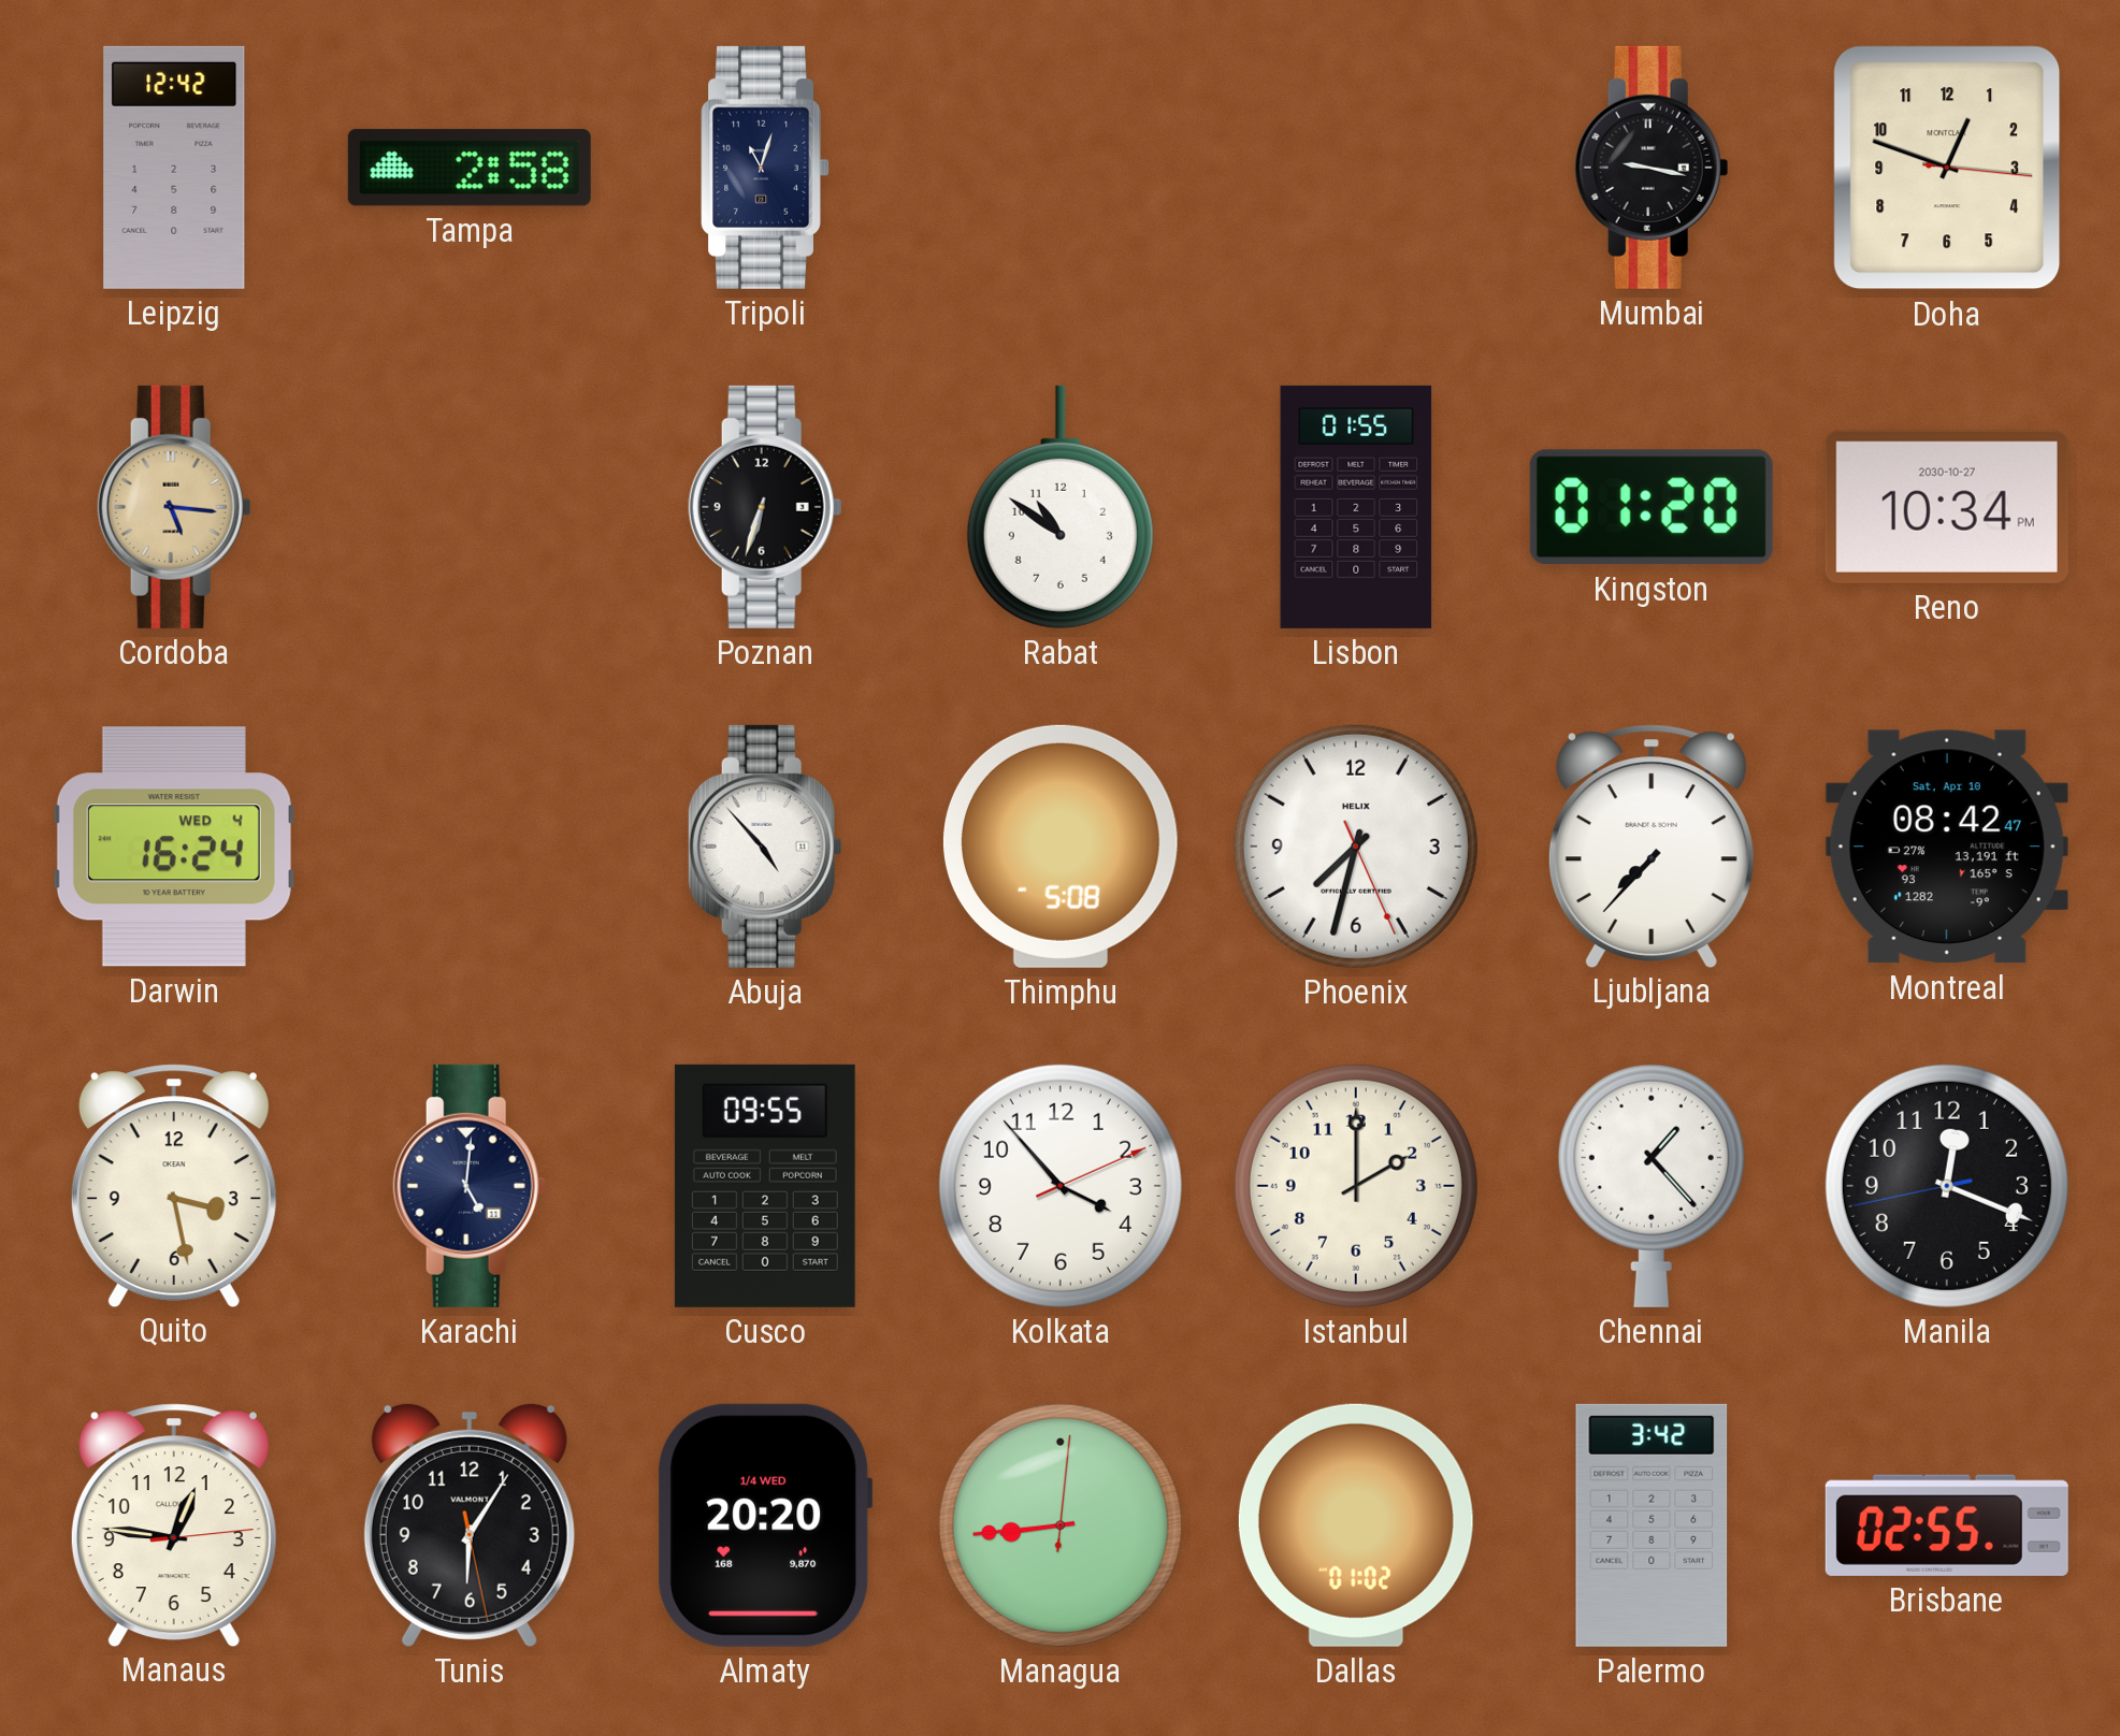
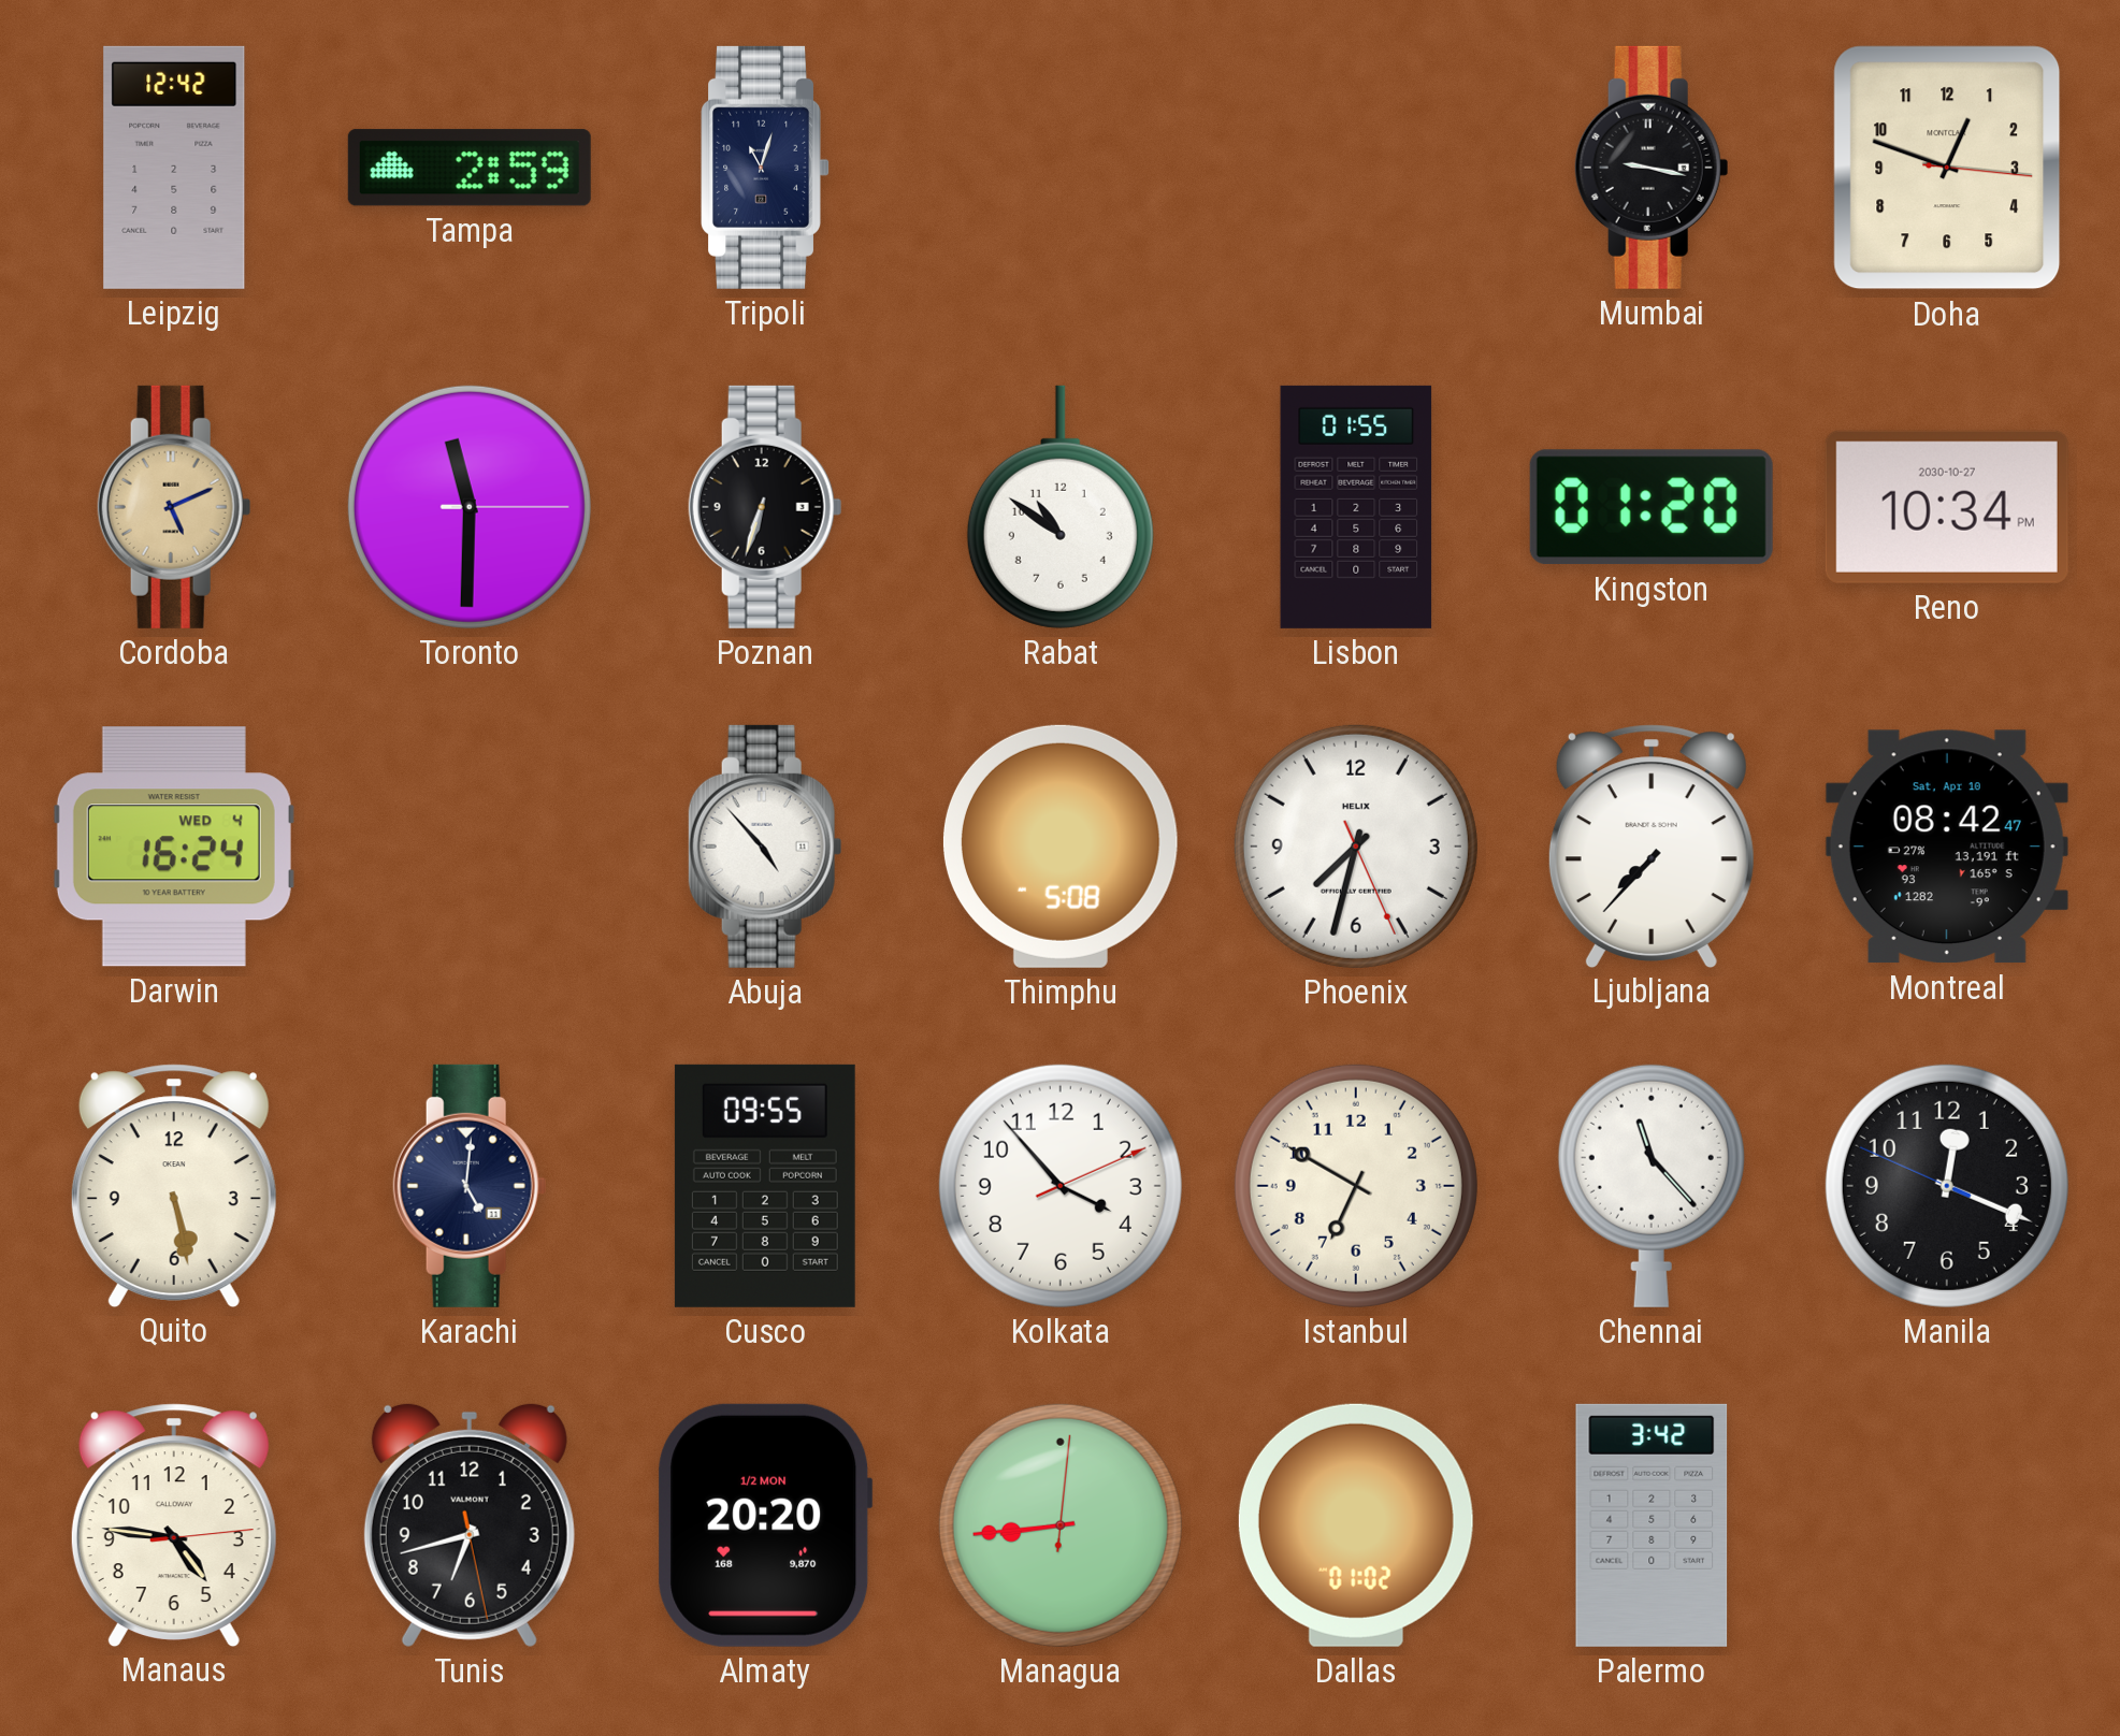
Tampa: 2:58 -> 2:59
Cordoba: 5:16 -> 5:11
Toronto: none -> 11:30
Quito: 3:28 -> 5:28
Istanbul: 2:00 -> 6:50
Chennai: 1:23 -> 11:23
Manila: 12:18:43 -> 12:18:49
Manaus: 12:46 -> 4:46
Tunis: 6:05 -> 6:42
Almaty date: 1/4 WED -> 1/2 MON
Brisbane: 02:55 -> none
